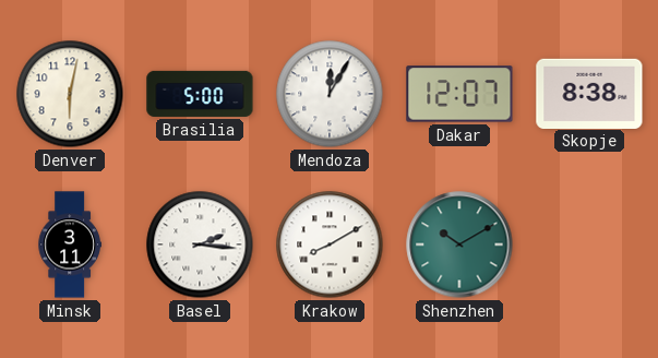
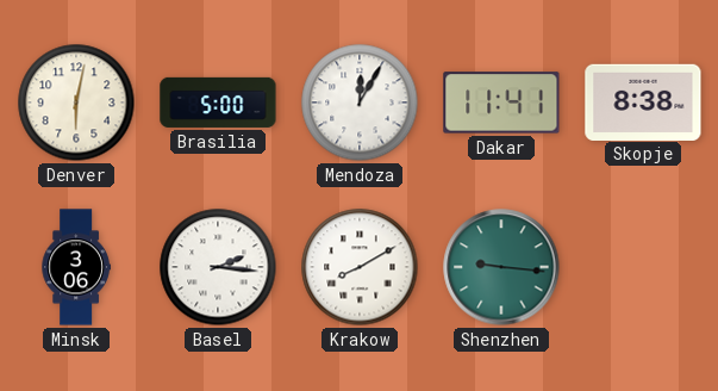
Dakar: 12:07 -> 11:41
Minsk: 3:11 -> 3:06
Shenzhen: 10:10 -> 9:16
